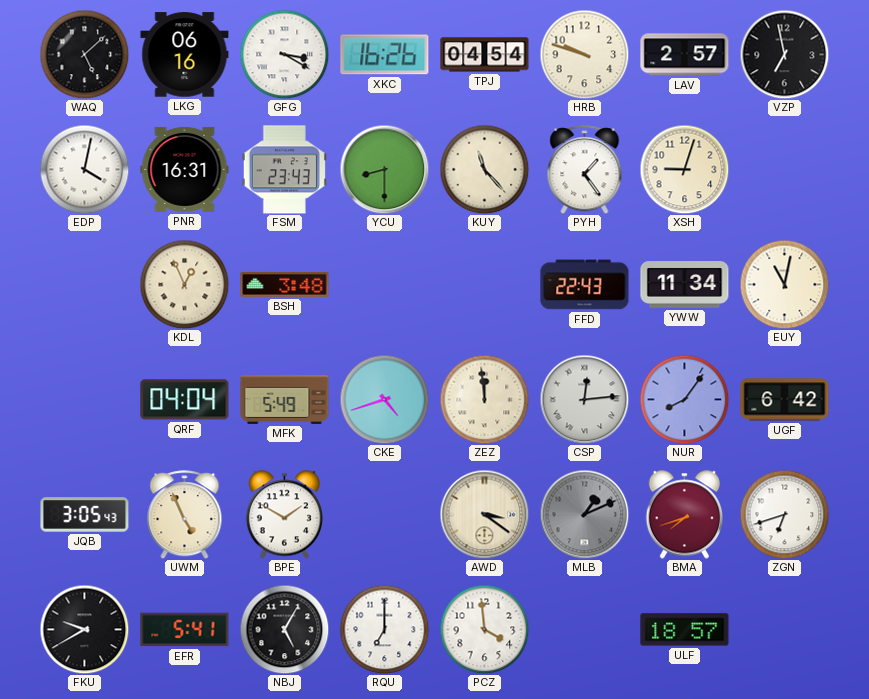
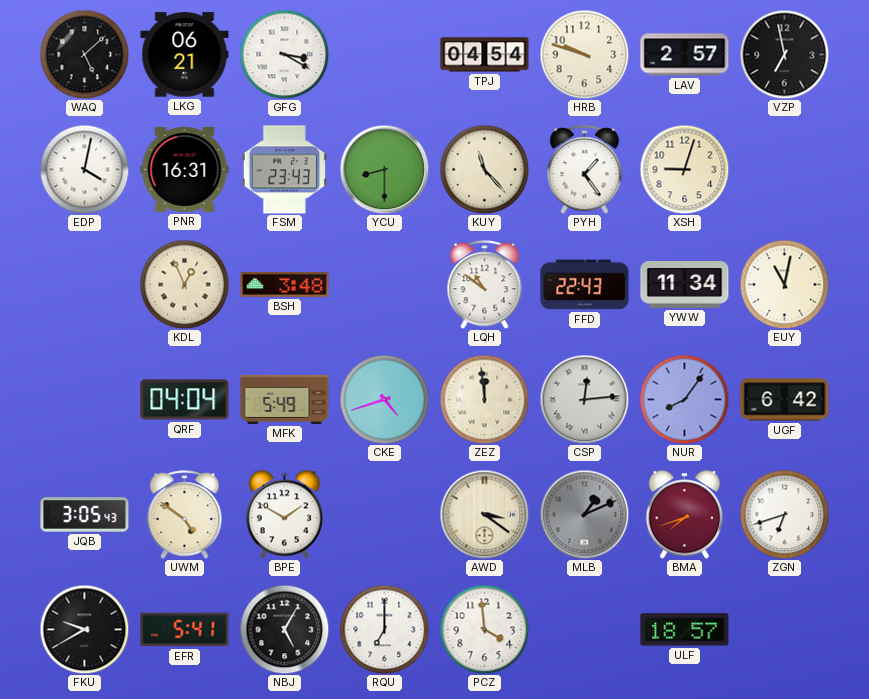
LKG: 06:16 -> 06:21
XKC: 16:26 -> none
LQH: none -> 10:51
UWM: 4:56 -> 4:51
